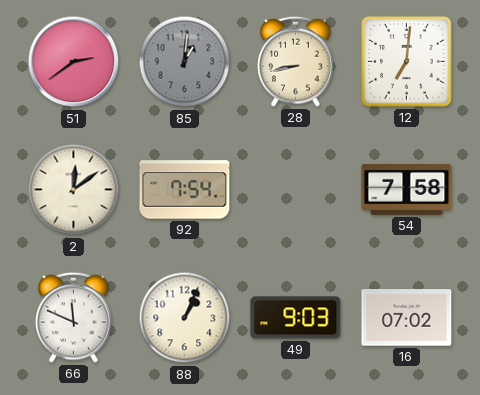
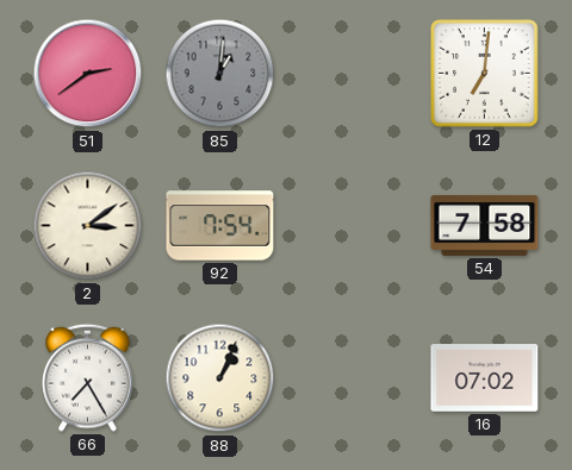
28: 8:43 -> none
2: 12:09 -> 3:09
66: 11:49 -> 7:25
49: 9:03 -> none
